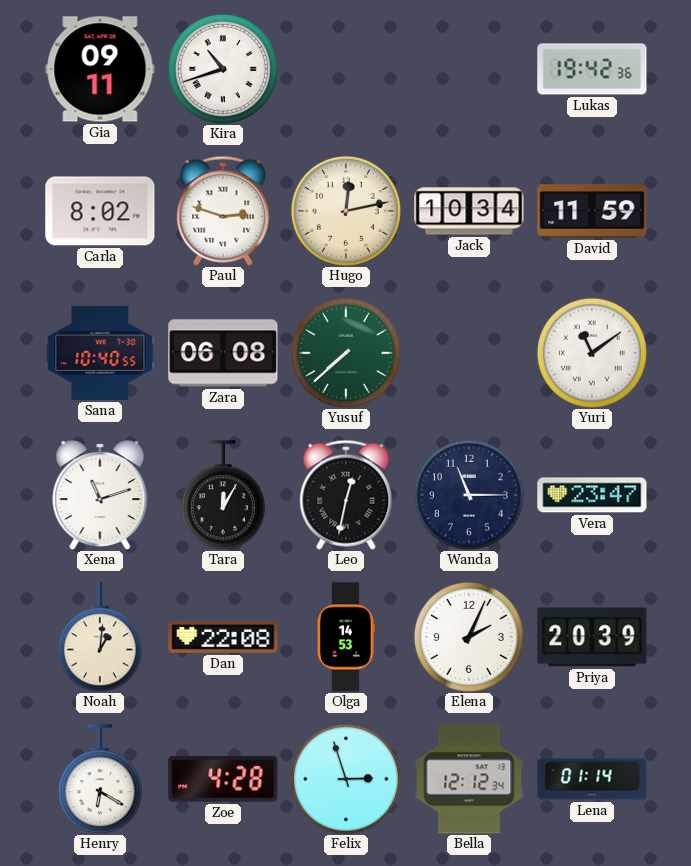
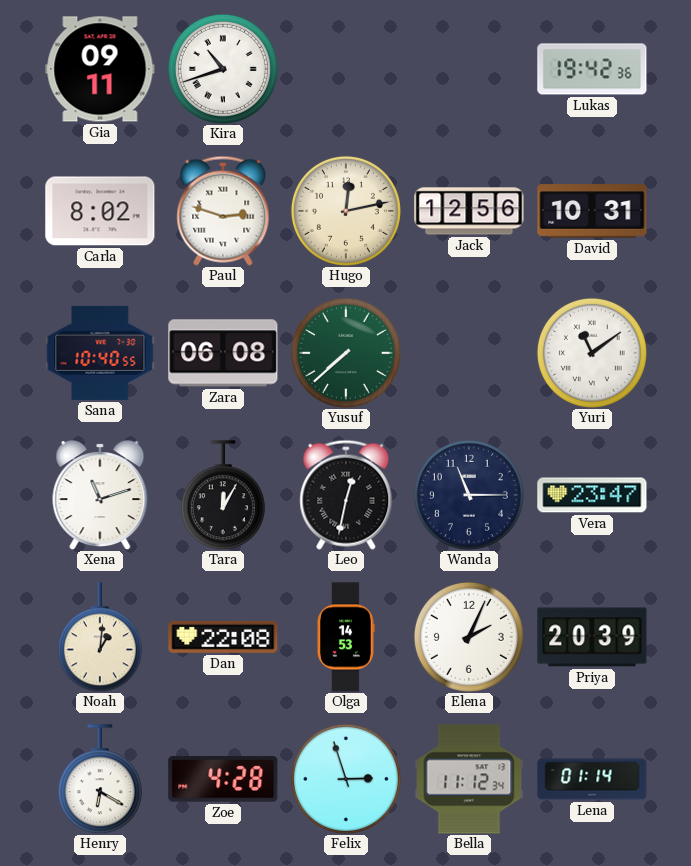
Jack: 10:34 -> 12:56
David: 11:59 -> 10:31
Bella: 12:12 -> 11:12
